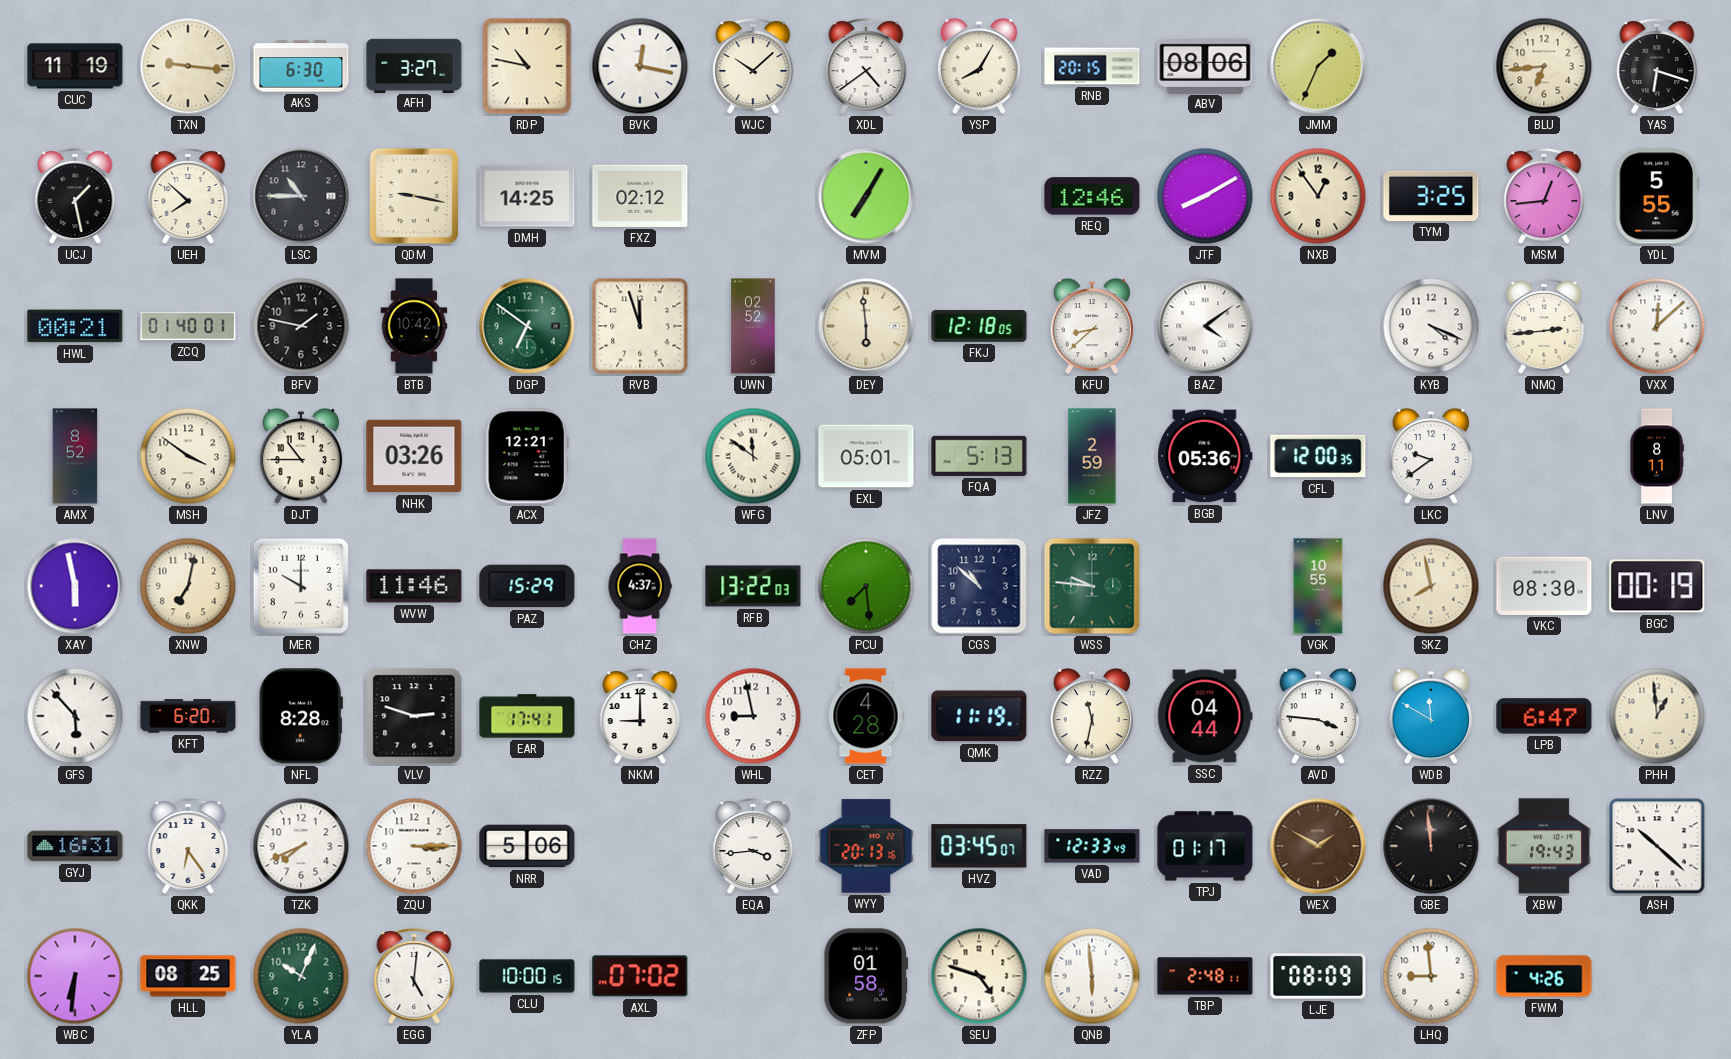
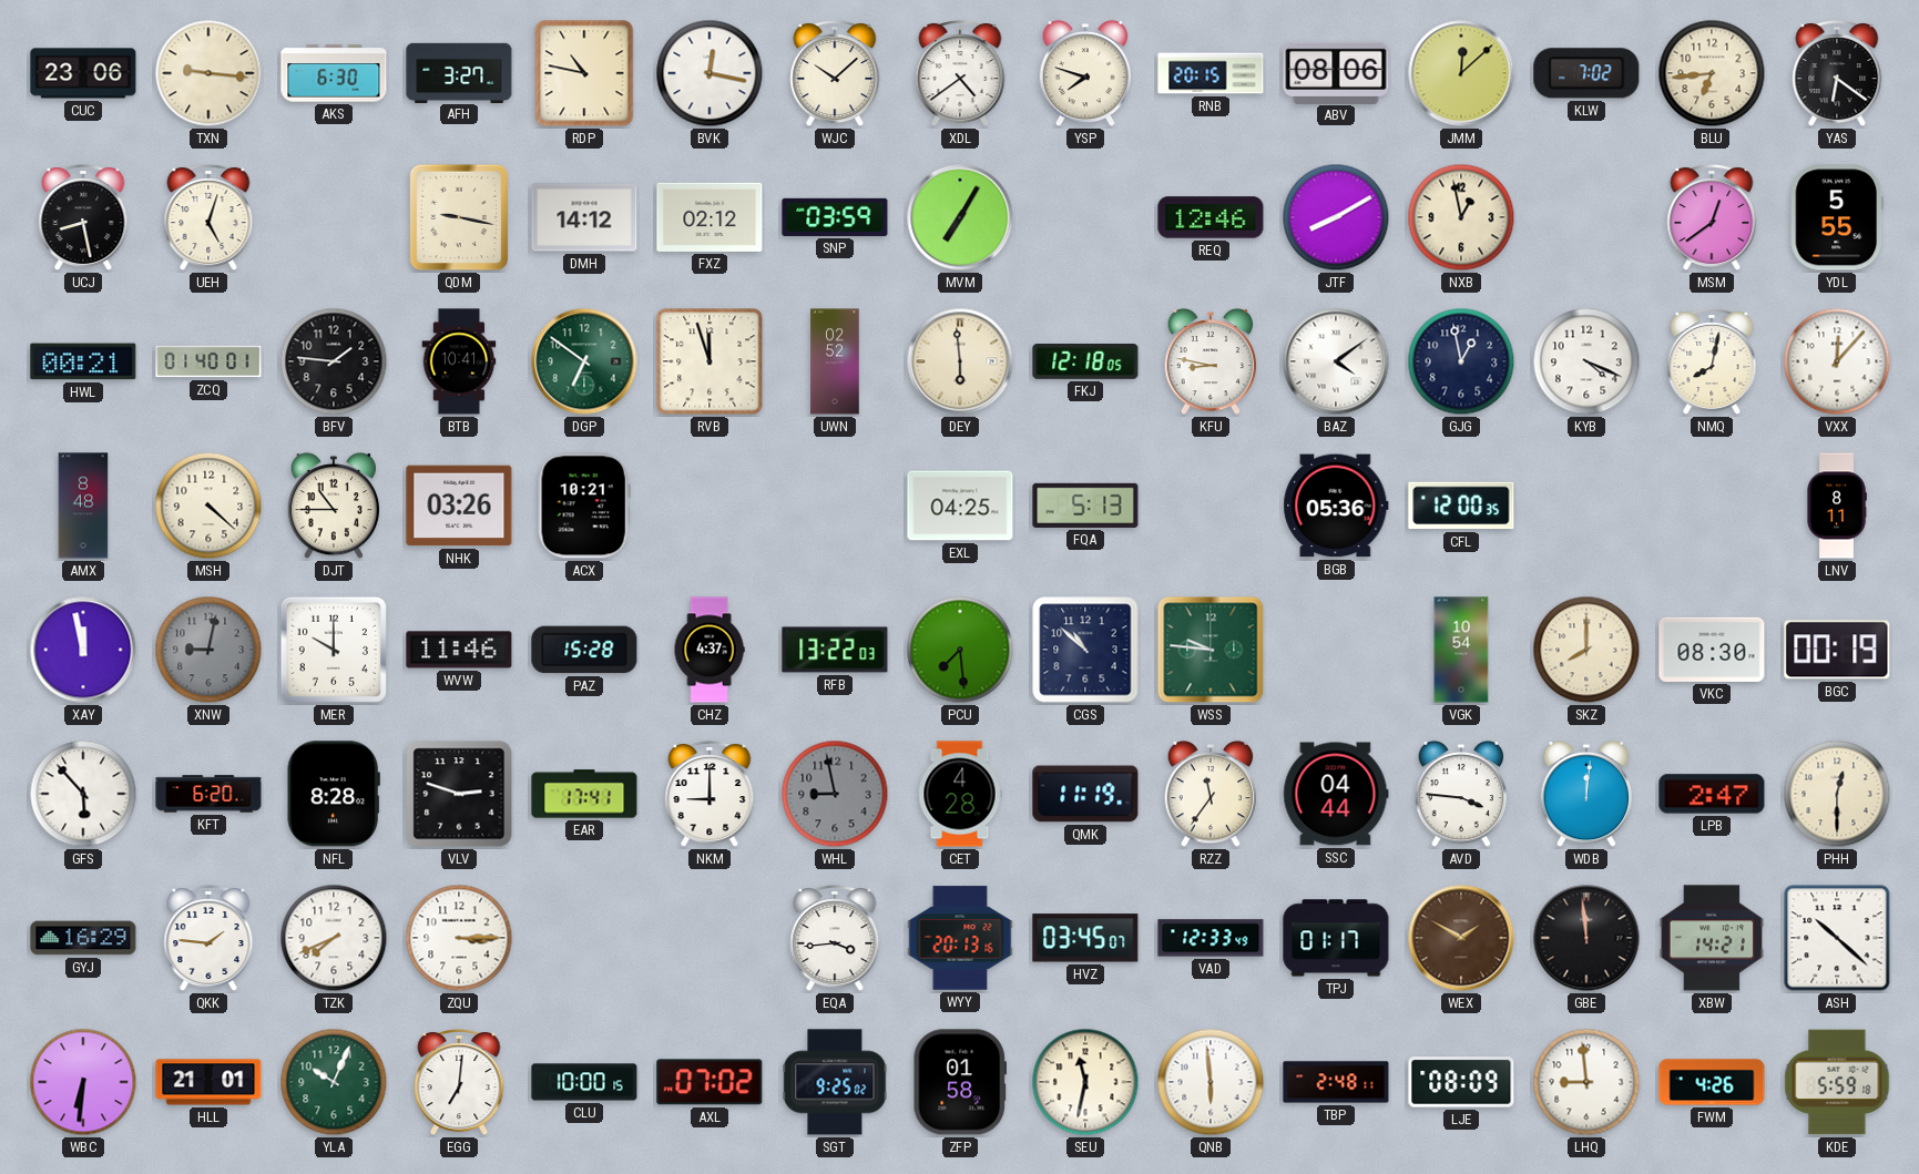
CUC: 11:19 -> 23:06
YSP: 8:05 -> 7:48
JMM: 1:34 -> 12:08
KLW: none -> 7:02
YAS: 6:18 -> 6:21
UCJ: 1:28 -> 8:28
UEH: 7:52 -> 5:03
LSC: 10:45 -> none
DMH: 14:25 -> 14:12
SNP: none -> 03:59
NXB: 12:54 -> 12:58
TYM: 3:25 -> none
MSM: 12:44 -> 12:39
BFV: 1:47 -> 1:46
BTB: 10:42 -> 10:41
KFU: 8:38 -> 8:47
GJG: none -> 12:58
NMQ: 2:44 -> 8:02
VXX: 12:08 -> 12:07
AMX: 8:52 -> 8:48
MSH: 3:51 -> 4:22
ACX: 12:21 -> 10:21
WFG: 11:51 -> none
EXL: 05:01 -> 04:25
JFZ: 2:59 -> none
LKC: 9:39 -> none
XAY: 5:58 -> 11:58
XNW: 7:02 -> 9:02
XNW dial: cream -> grey
PAZ: 15:29 -> 15:28
VGK: 10:55 -> 10:54
SKZ: 7:58 -> 8:00
WHL dial: white -> grey
RZZ: 11:32 -> 11:36
WDB: 11:50 -> 12:01
LPB: 6:47 -> 2:47
PHH: 12:59 -> 12:30
GYJ: 16:31 -> 16:29
QKK: 6:24 -> 1:46
NRR: 5:06 -> none
XBW: 19:43 -> 14:21
HLL: 08:25 -> 21:01
EGG: 5:01 -> 7:01
SGT: none -> 9:25
SEU: 4:48 -> 11:32
KDE: none -> 5:59
